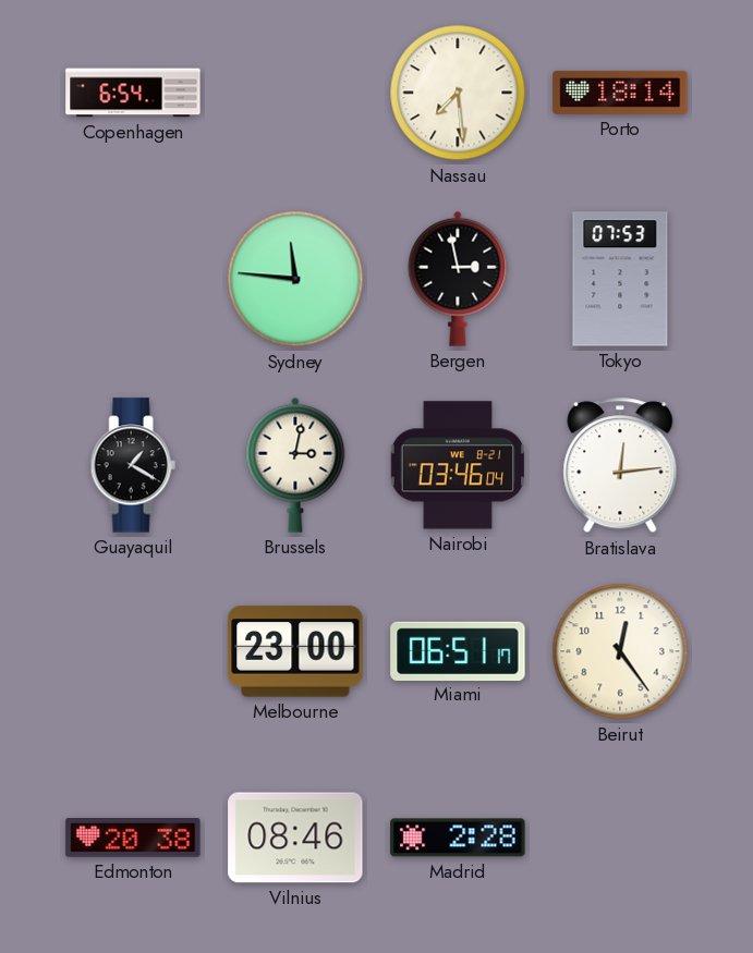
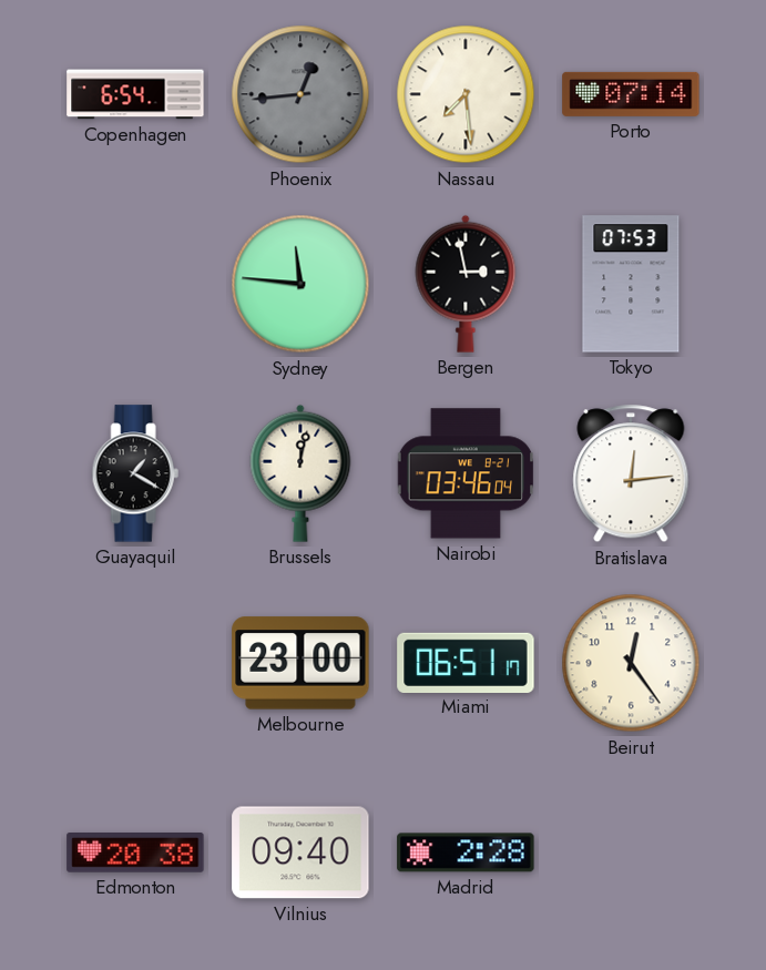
Phoenix: none -> 12:44
Porto: 18:14 -> 07:14
Brussels: 3:02 -> 12:02
Vilnius: 08:46 -> 09:40
